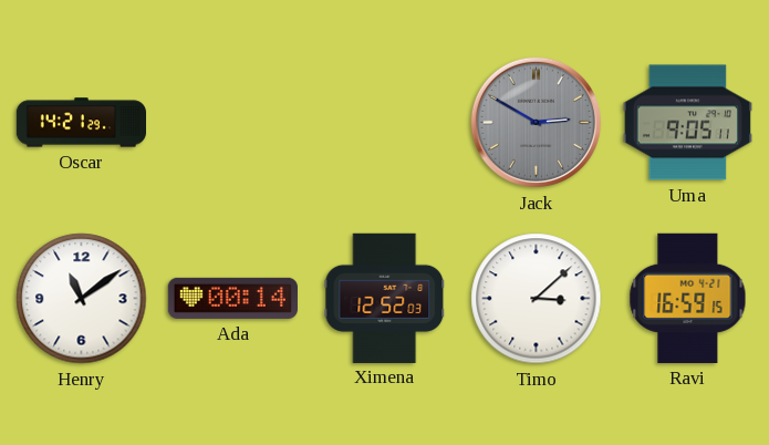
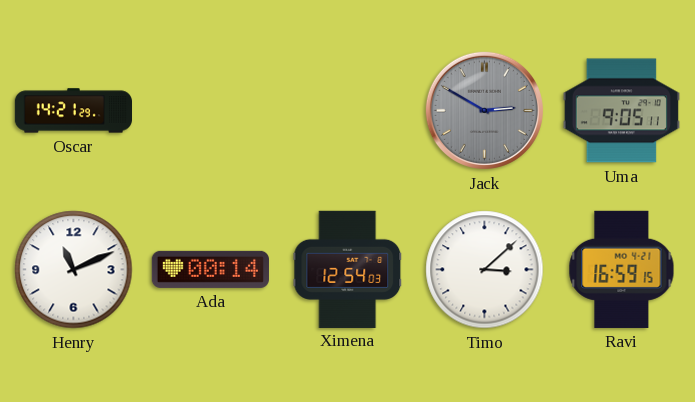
Henry: 11:09 -> 11:11
Ximena: 12:52 -> 12:54
